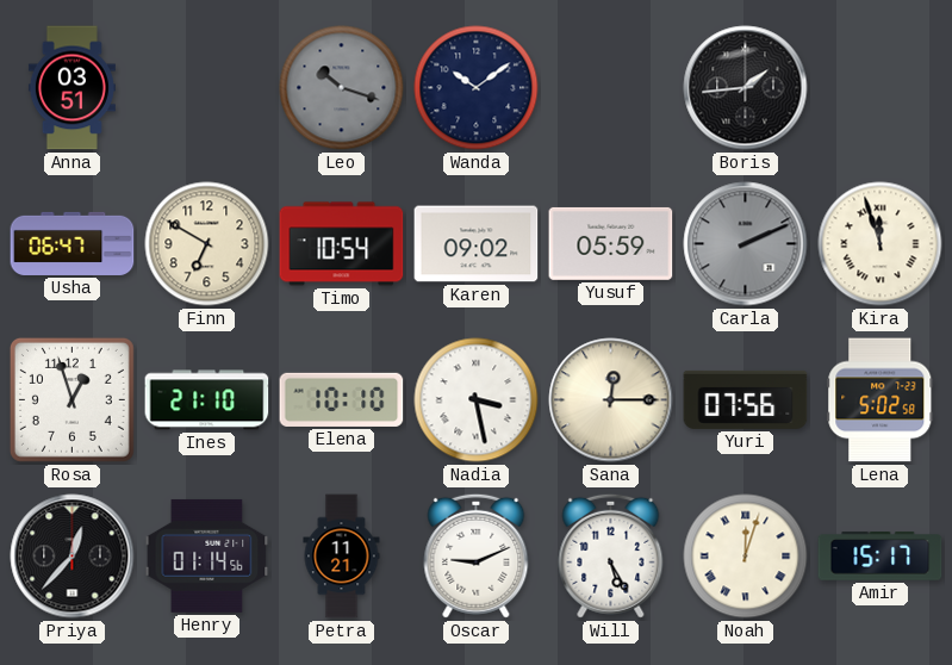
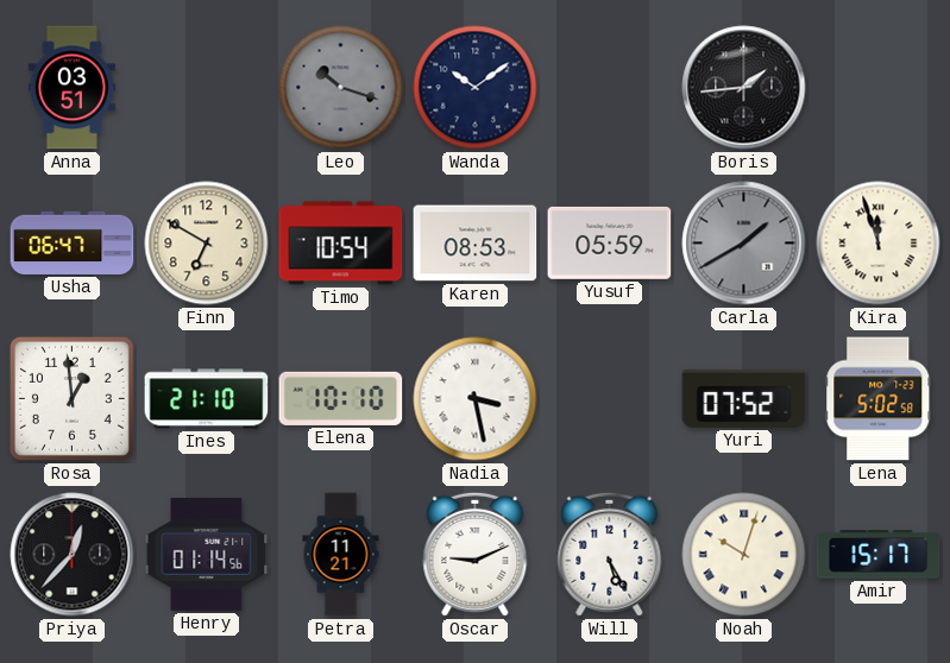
Karen: 09:02 -> 08:53
Carla: 2:11 -> 1:40
Rosa: 12:57 -> 12:59
Sana: 12:15 -> none
Yuri: 07:56 -> 07:52
Noah: 12:03 -> 10:03
